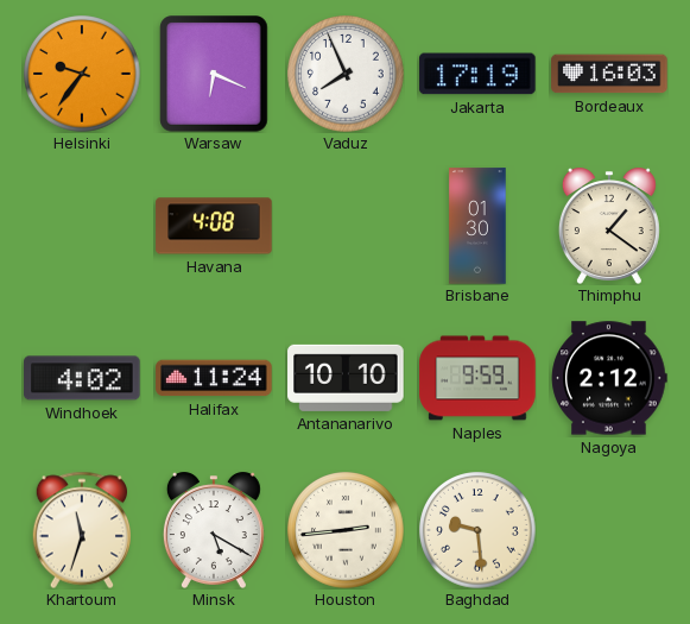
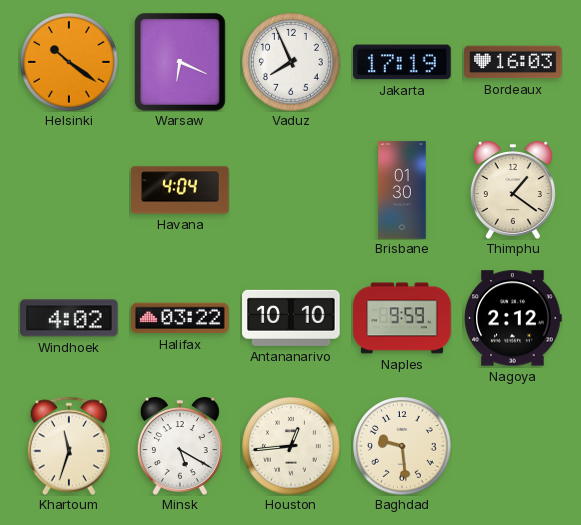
Helsinki: 9:36 -> 10:21
Havana: 4:08 -> 4:04
Halifax: 11:24 -> 03:22
Houston: 2:44 -> 12:44
